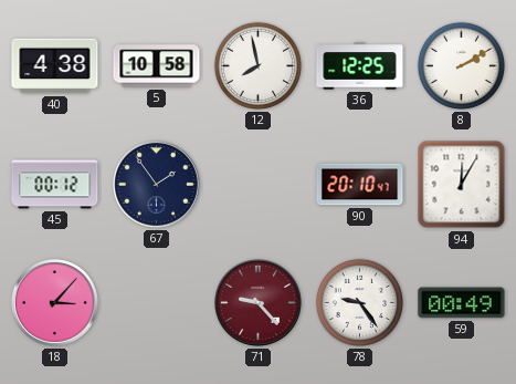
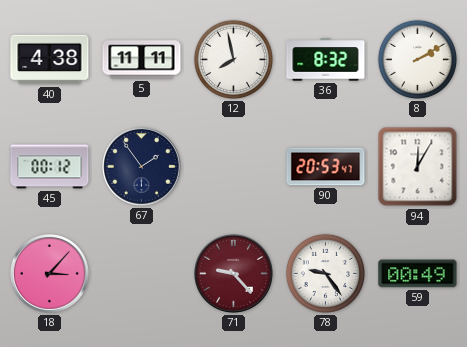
5: 10:58 -> 11:11
36: 12:25 -> 8:32
90: 20:10 -> 20:53
